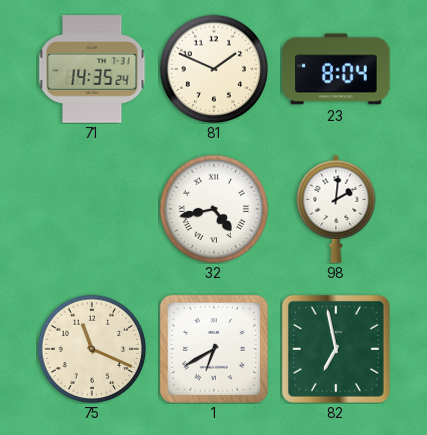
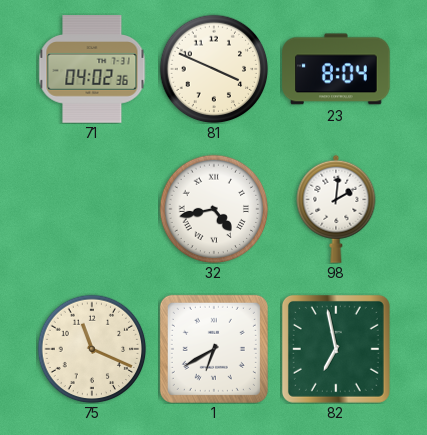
71: 14:35 -> 04:02
81: 1:49 -> 3:49
